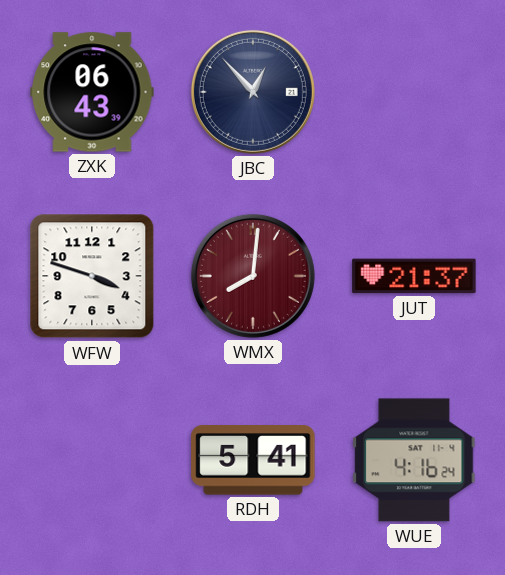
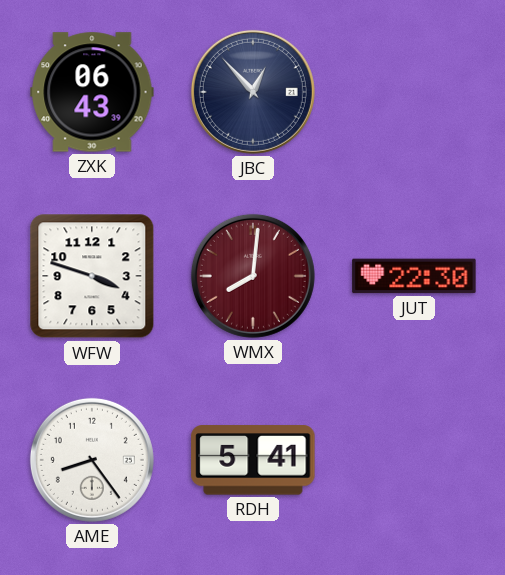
JUT: 21:37 -> 22:30
AME: none -> 8:24
WUE: 4:16 -> none
